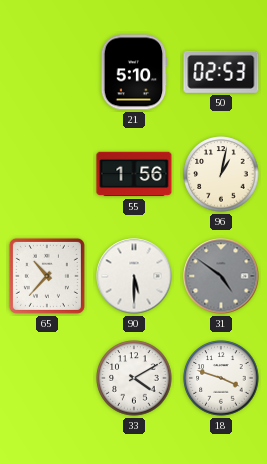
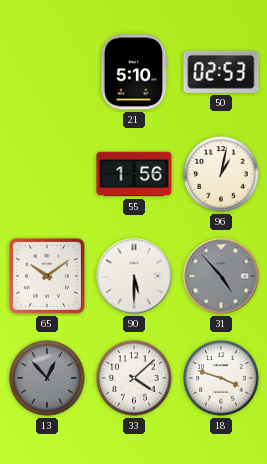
65: 10:37 -> 10:09
31: 4:51 -> 4:53
13: none -> 12:53
33: 4:10 -> 4:08
